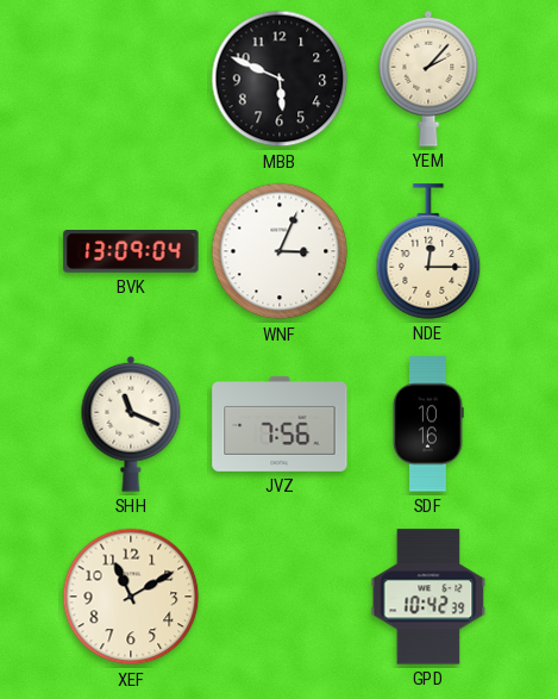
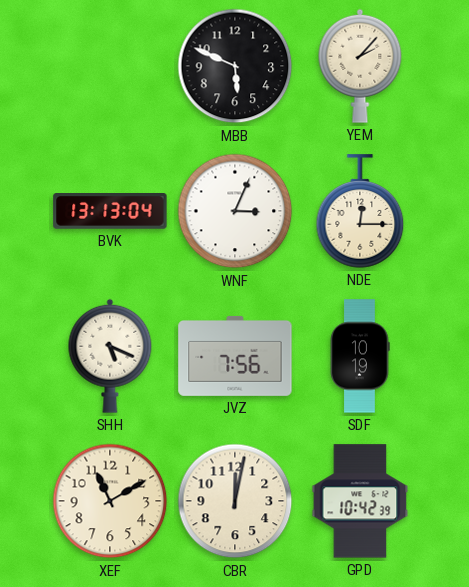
BVK: 13:09 -> 13:13
SHH: 11:19 -> 5:19
SDF: 10:16 -> 10:19
CBR: none -> 12:02
